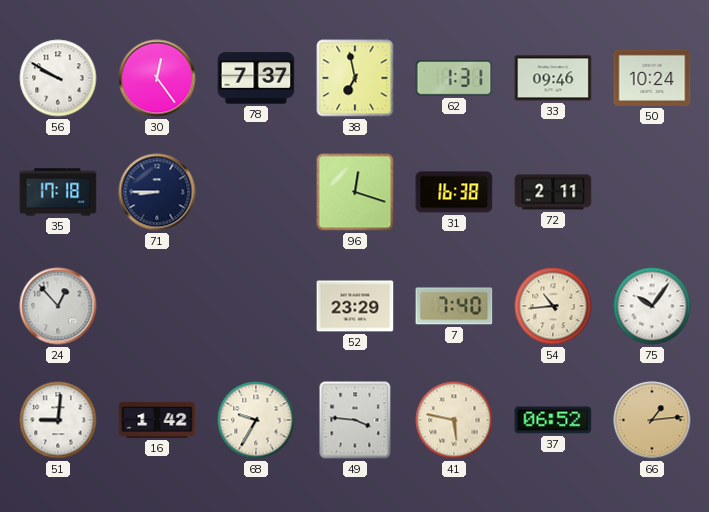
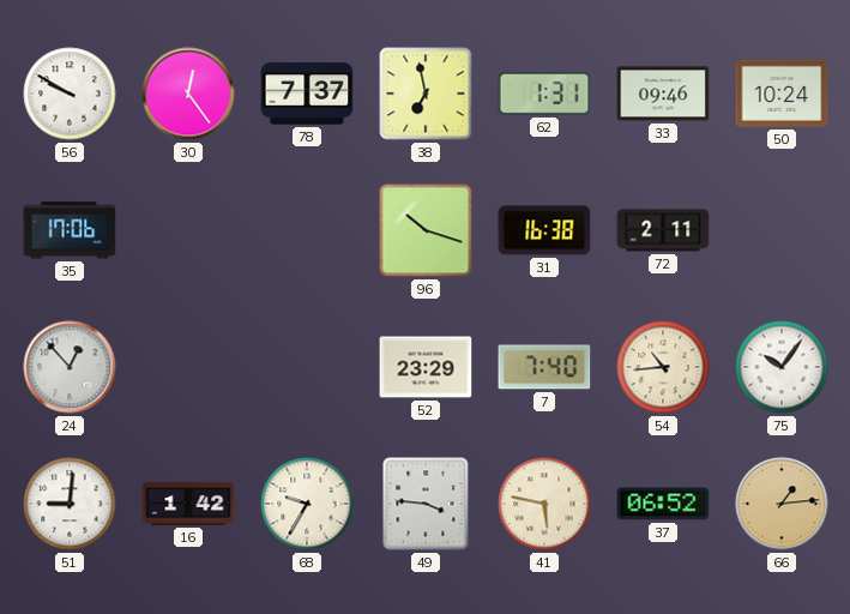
35: 17:18 -> 17:06
71: 8:45 -> none
96: 12:18 -> 10:18
